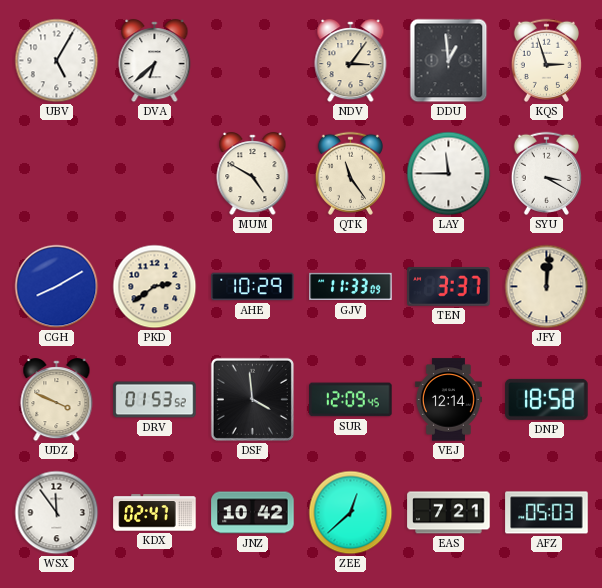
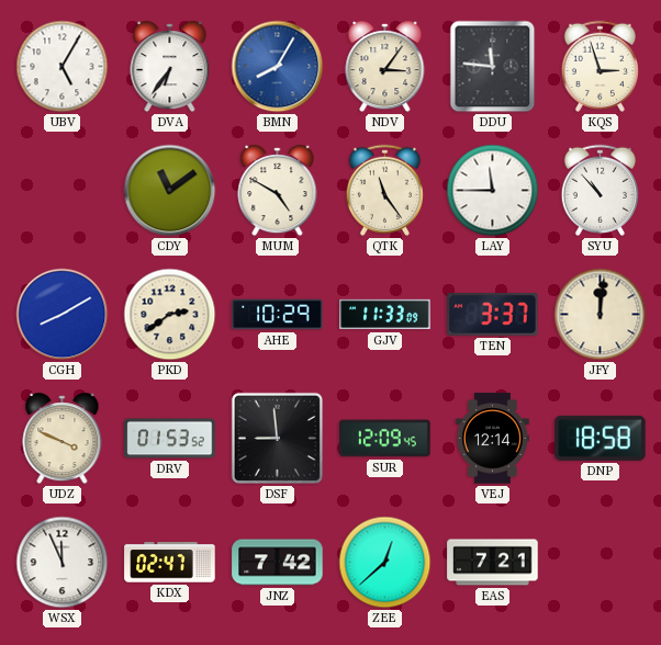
DVA: 6:38 -> 6:36
BMN: none -> 8:05
DDU: 12:59 -> 11:46
CDY: none -> 11:09
SYU: 3:20 -> 10:53
DSF: 3:59 -> 8:59
WSX: 11:54 -> 11:56
JNZ: 10:42 -> 7:42
AFZ: 05:03 -> none
